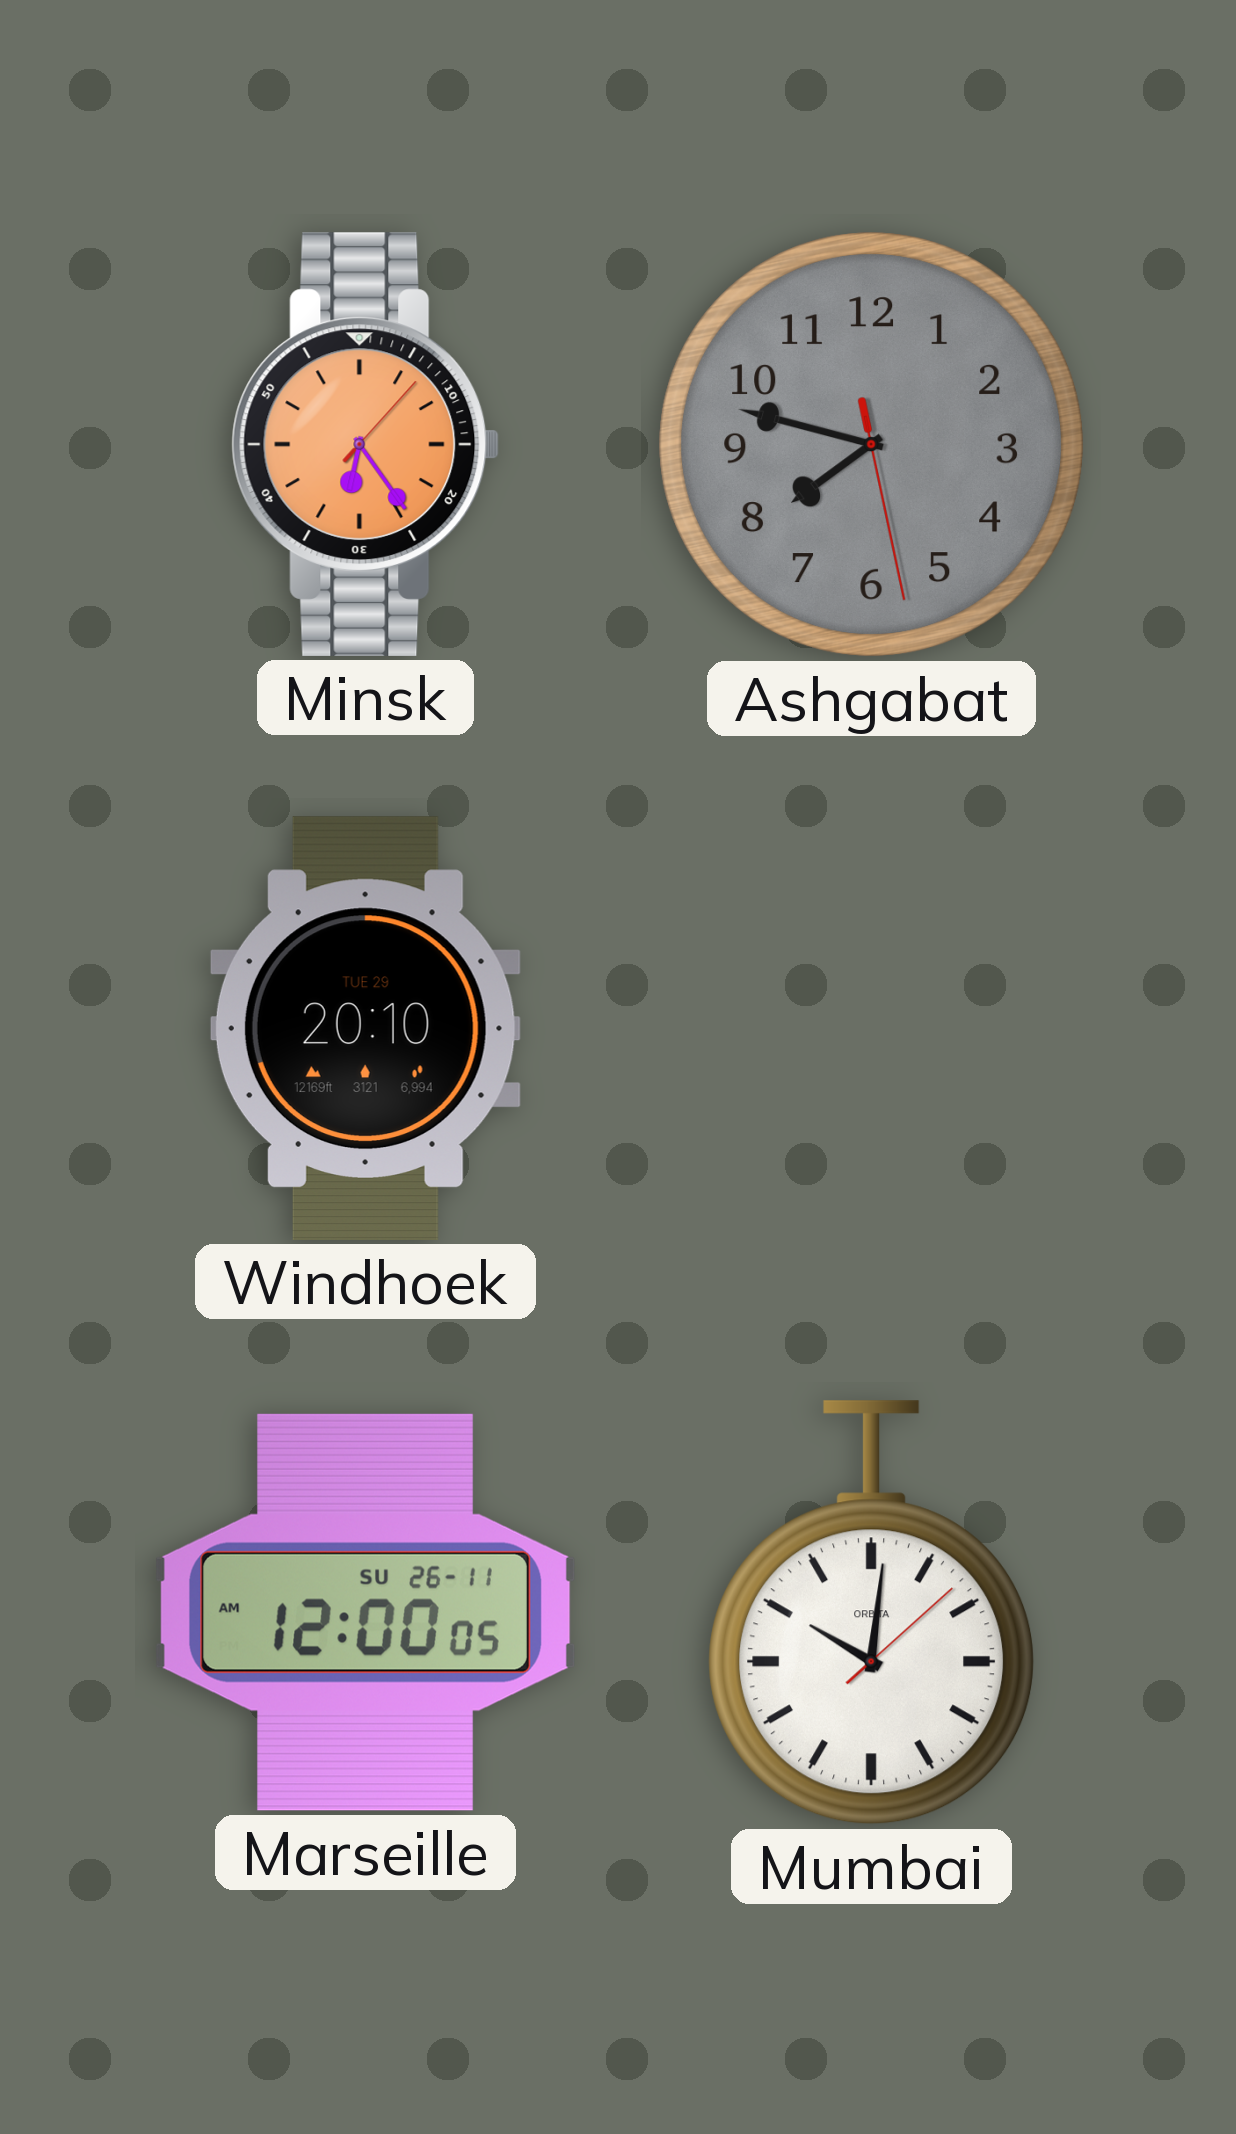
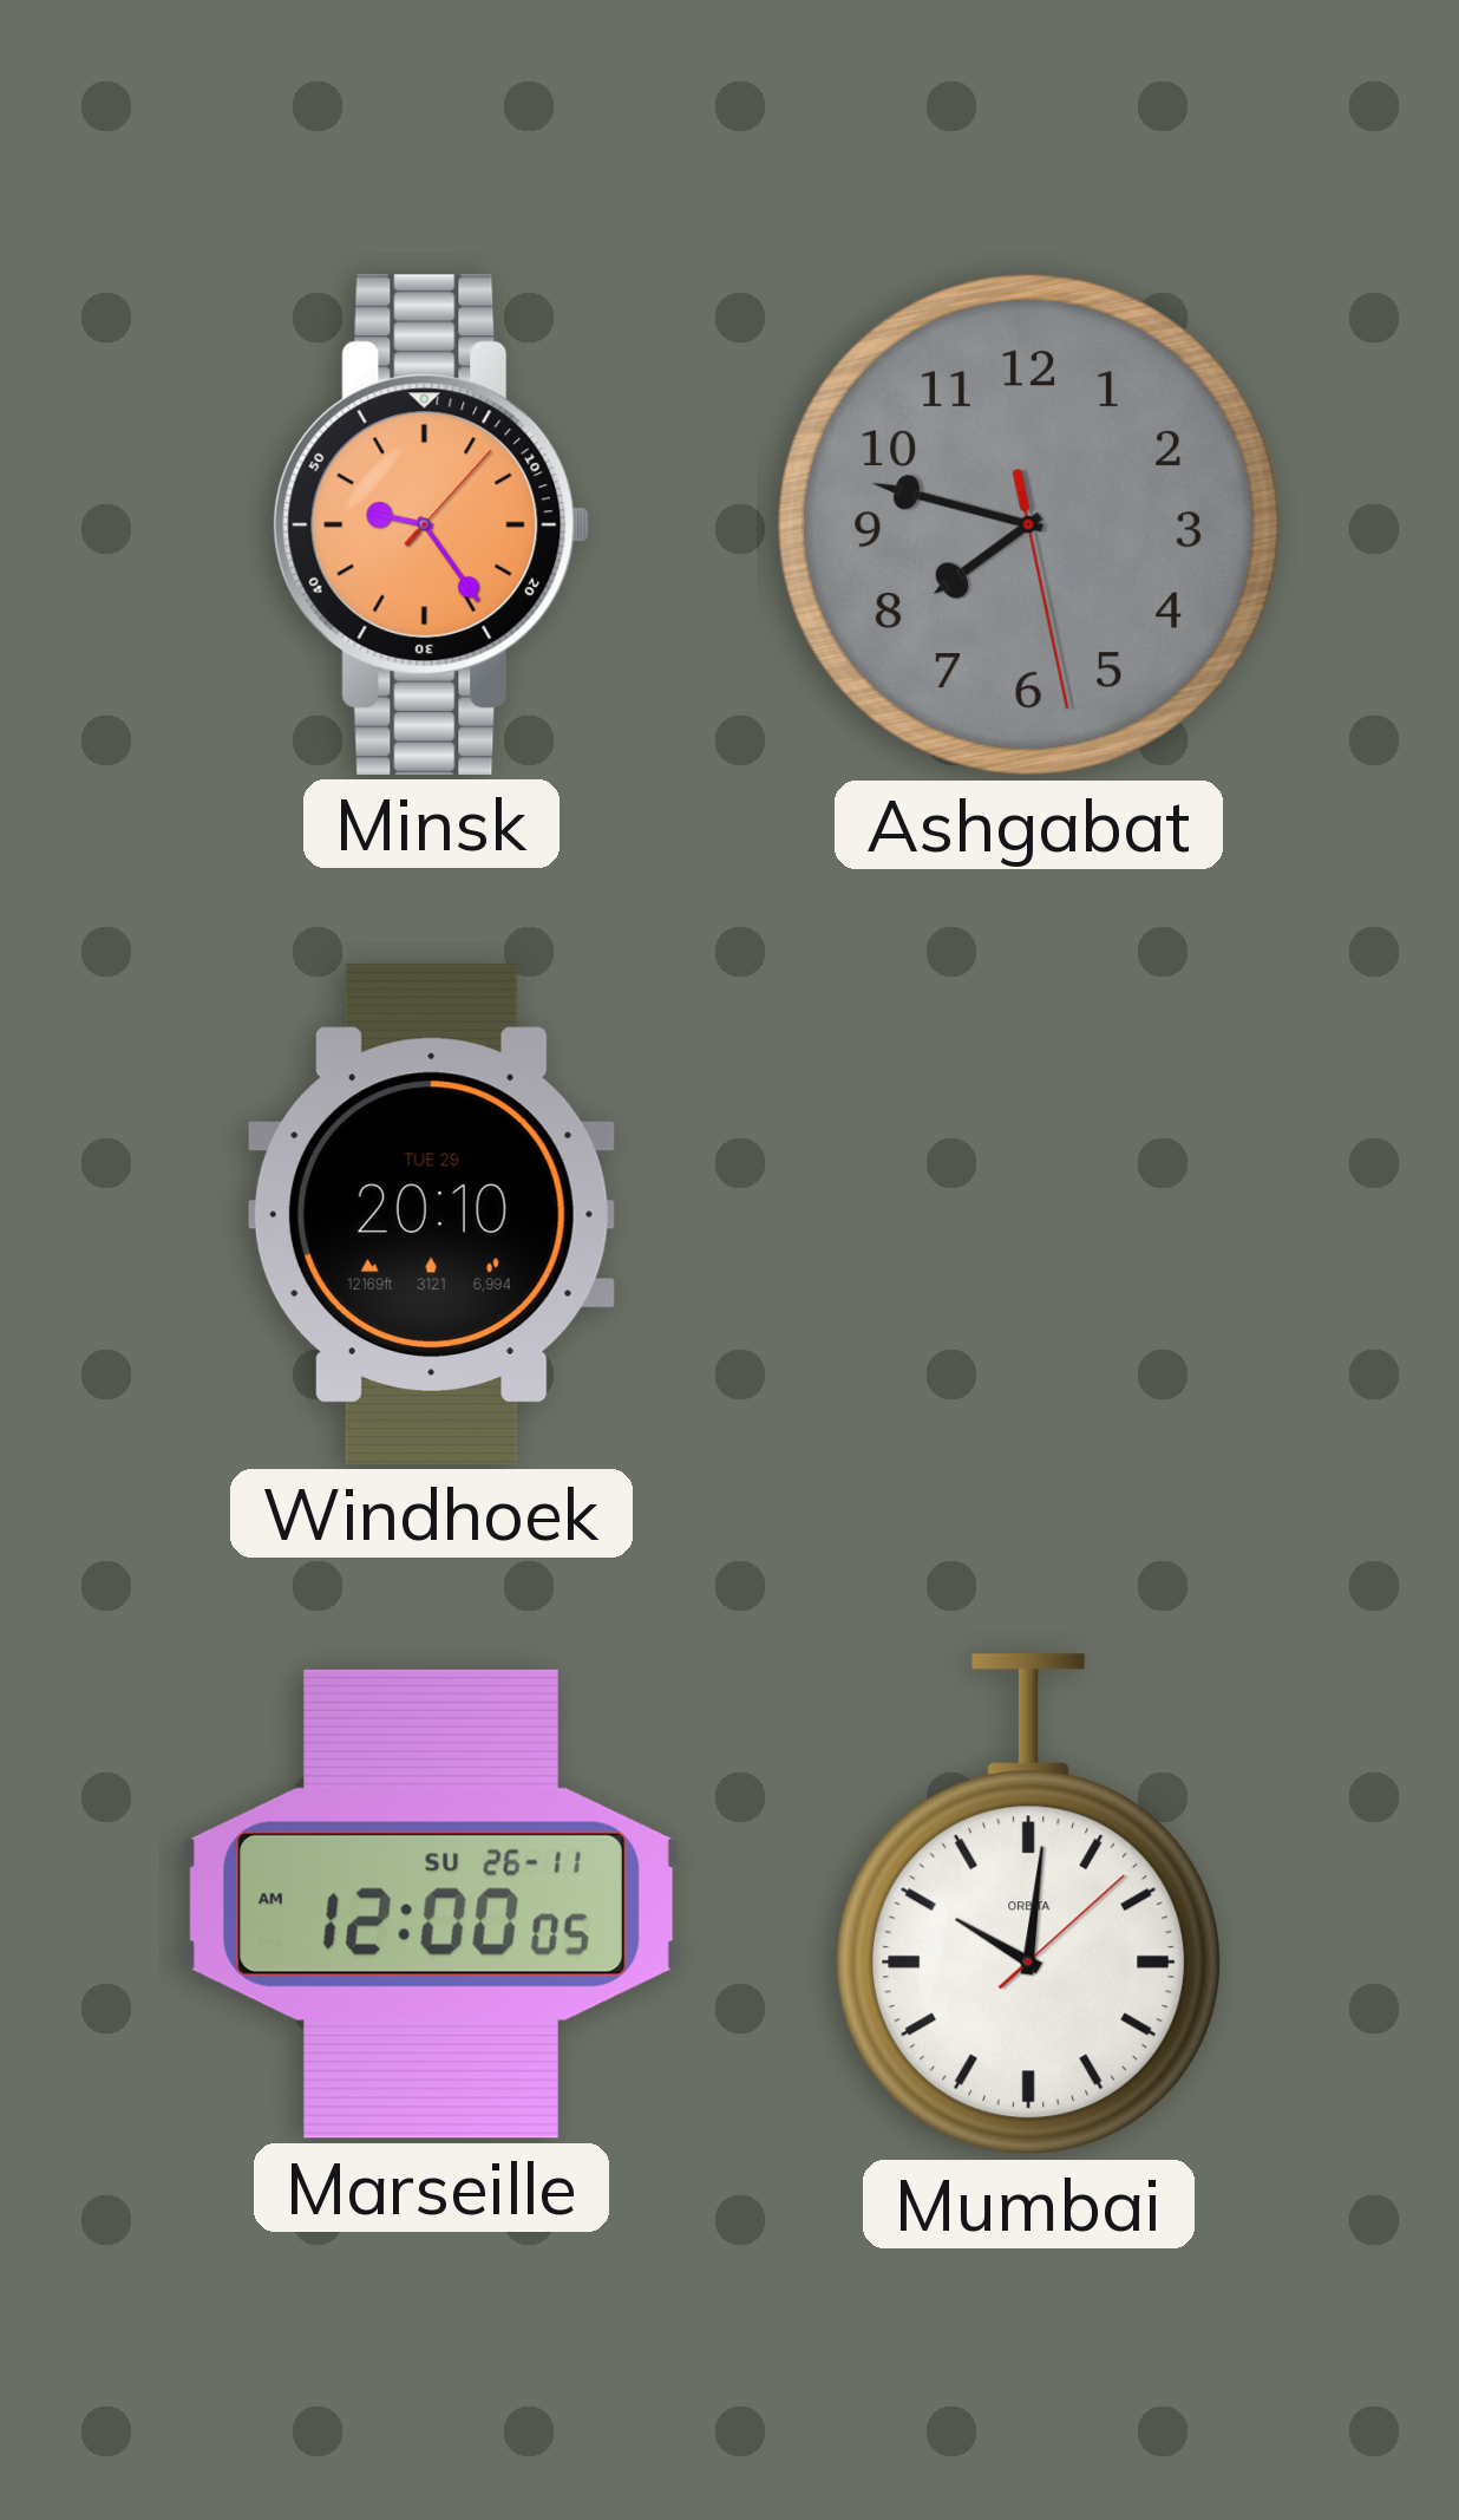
Minsk: 6:24 -> 9:24
